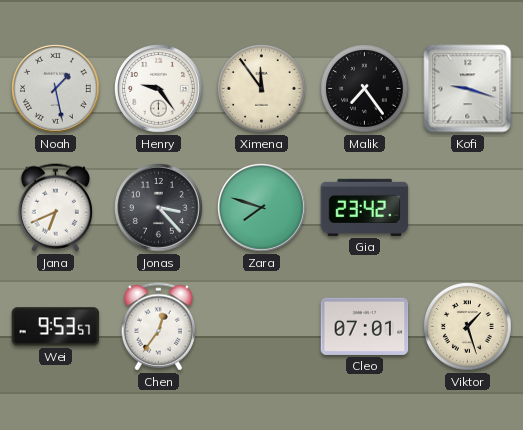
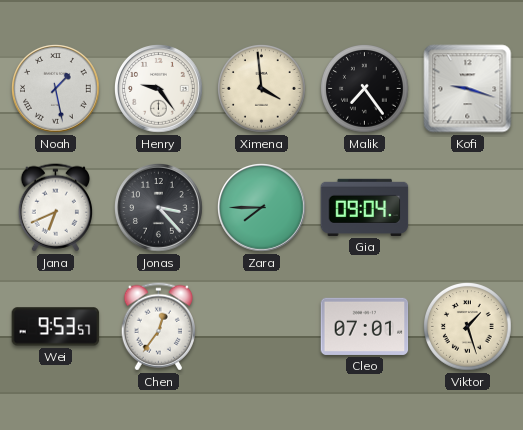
Ximena: 11:54 -> 3:59
Zara: 7:48 -> 7:45
Gia: 23:42 -> 09:04
